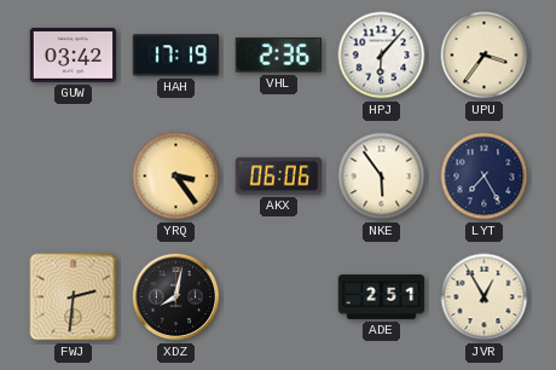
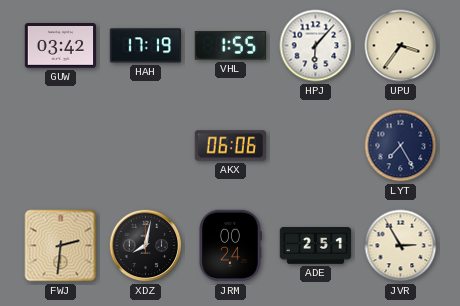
VHL: 2:36 -> 1:55
YRQ: 3:24 -> none
NKE: 5:54 -> none
JRM: none -> 00:24
JVR: 12:55 -> 2:55
